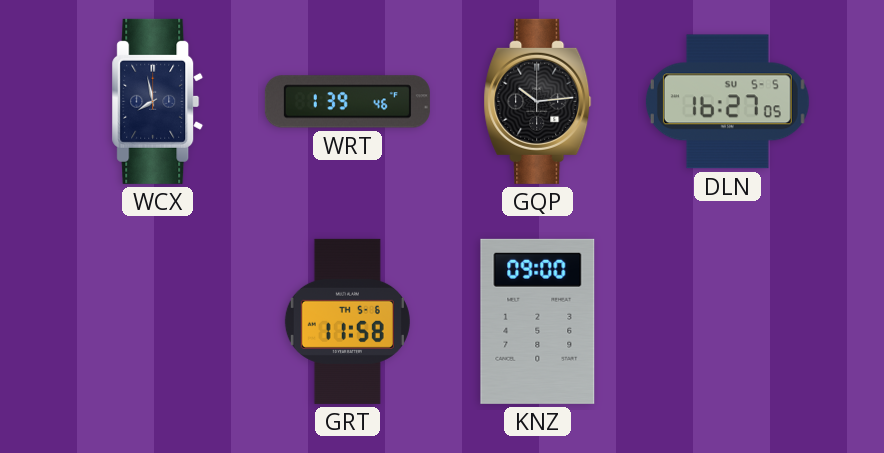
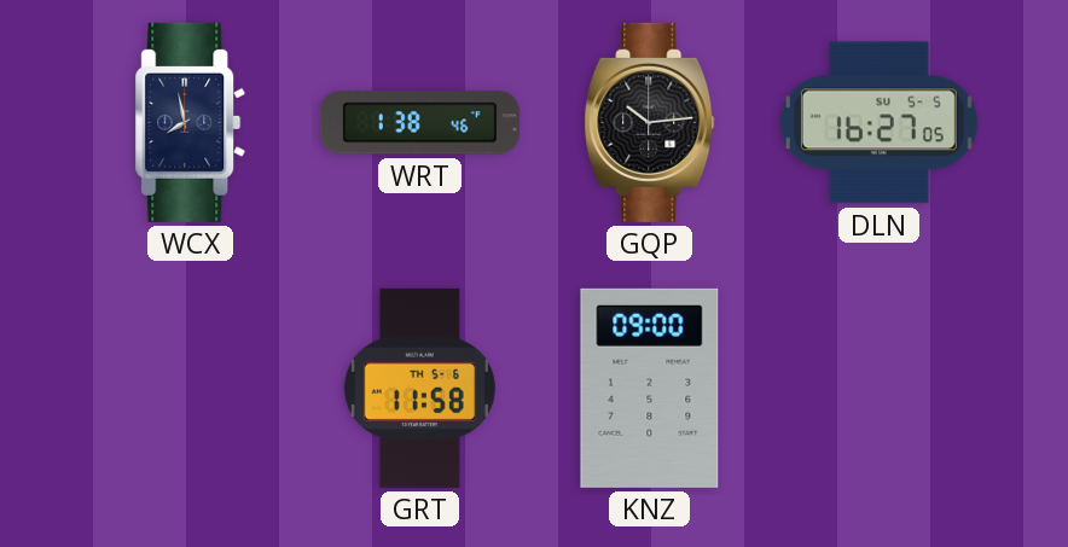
WRT: 1:39 -> 1:38
